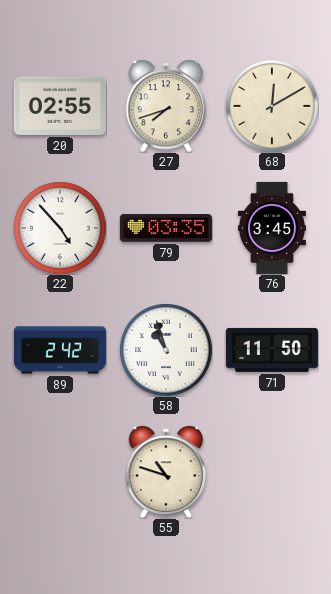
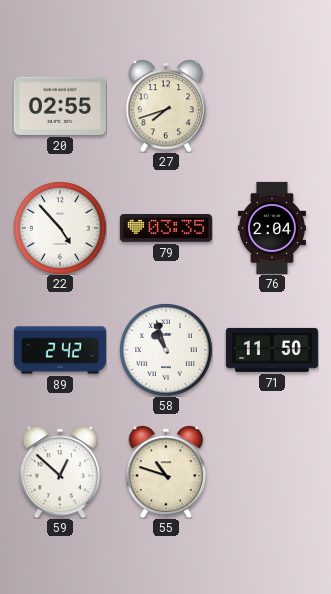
68: 12:10 -> none
76: 3:45 -> 2:04
59: none -> 12:52
